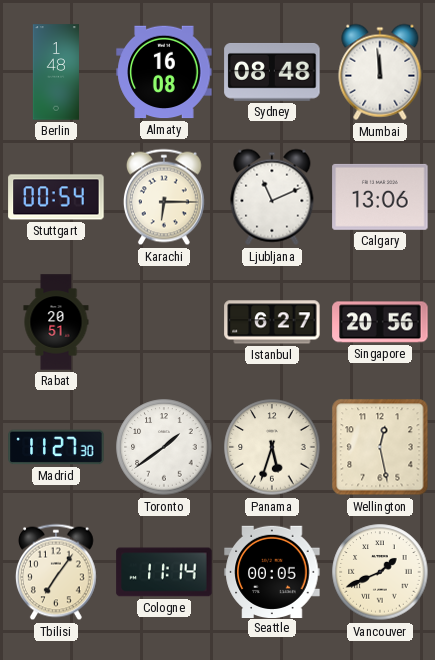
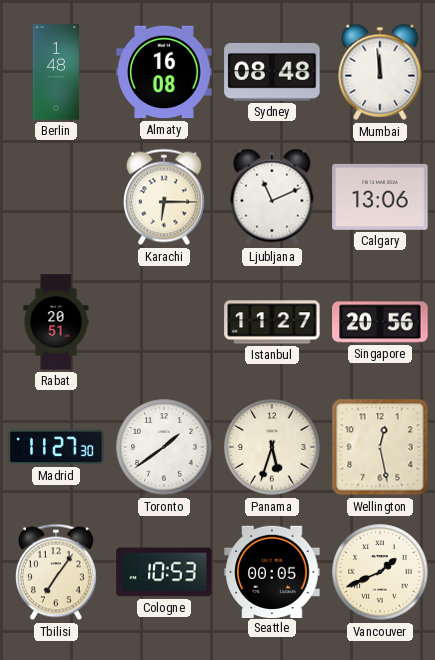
Stuttgart: 00:54 -> none
Istanbul: 6:27 -> 11:27
Cologne: 11:14 -> 10:53
